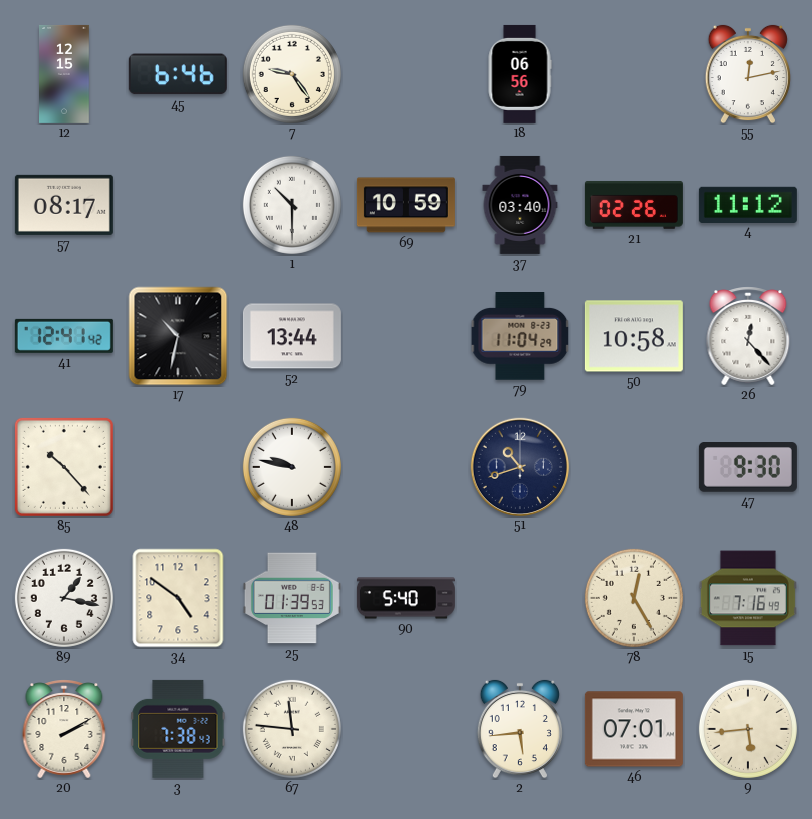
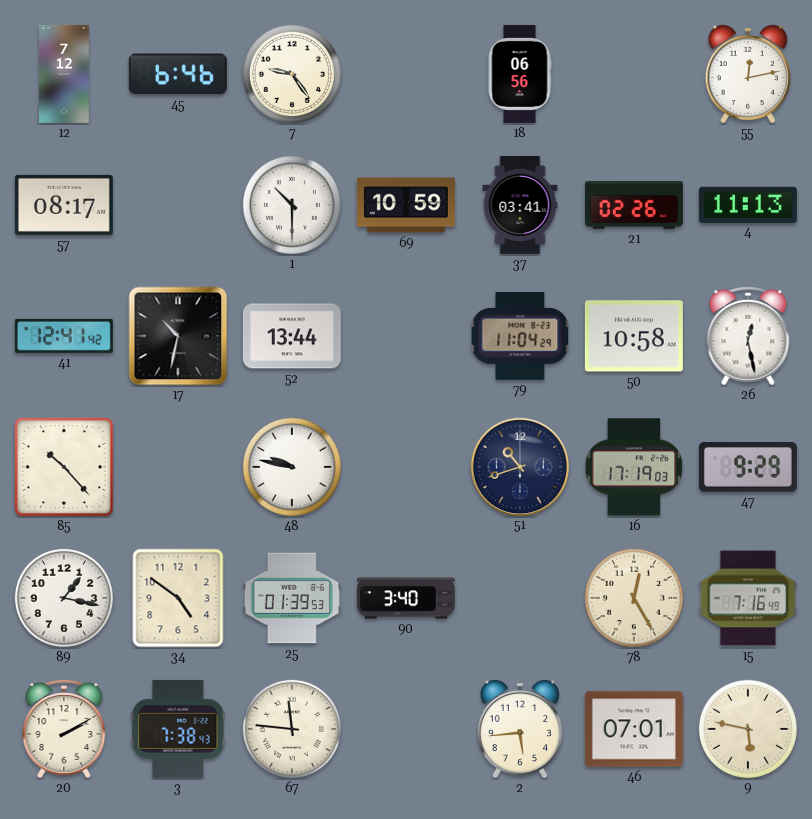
12: 12:15 -> 7:12
37: 03:40 -> 03:41
4: 11:12 -> 11:13
26: 12:23 -> 12:28
16: none -> 17:19
47: 9:30 -> 9:29
90: 5:40 -> 3:40
9: 5:44 -> 5:47
